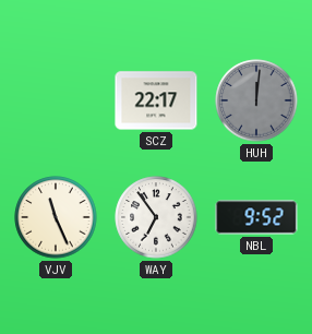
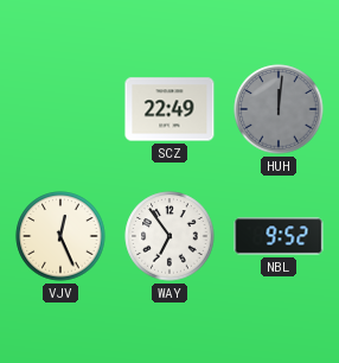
SCZ: 22:17 -> 22:49
VJV: 11:26 -> 12:26
